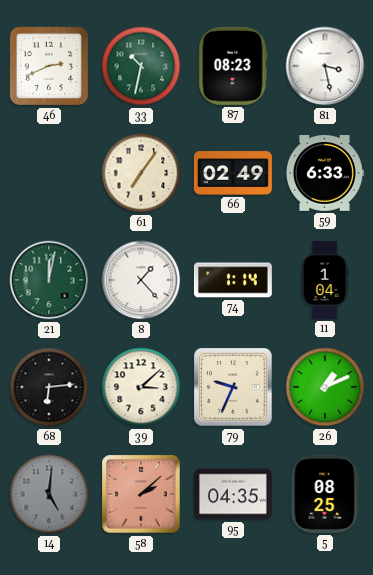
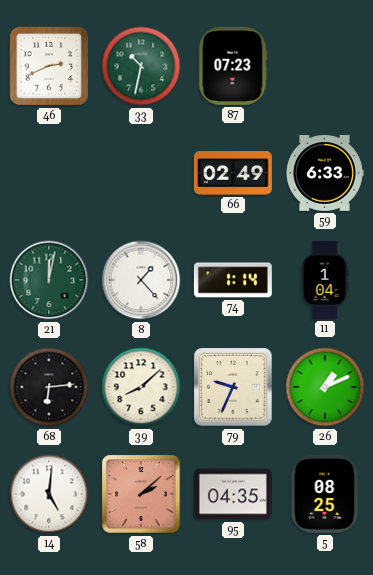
87: 08:23 -> 07:23
81: 3:28 -> none
61: 7:06 -> none
39: 3:08 -> 8:08
14 dial: grey -> white
